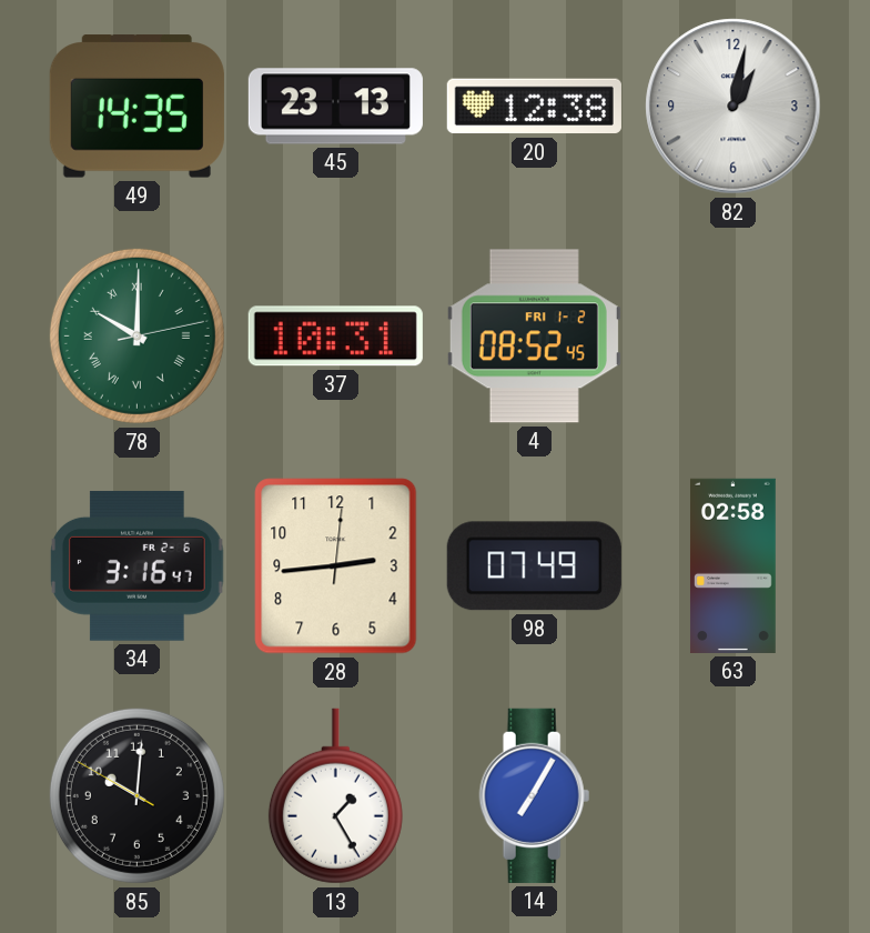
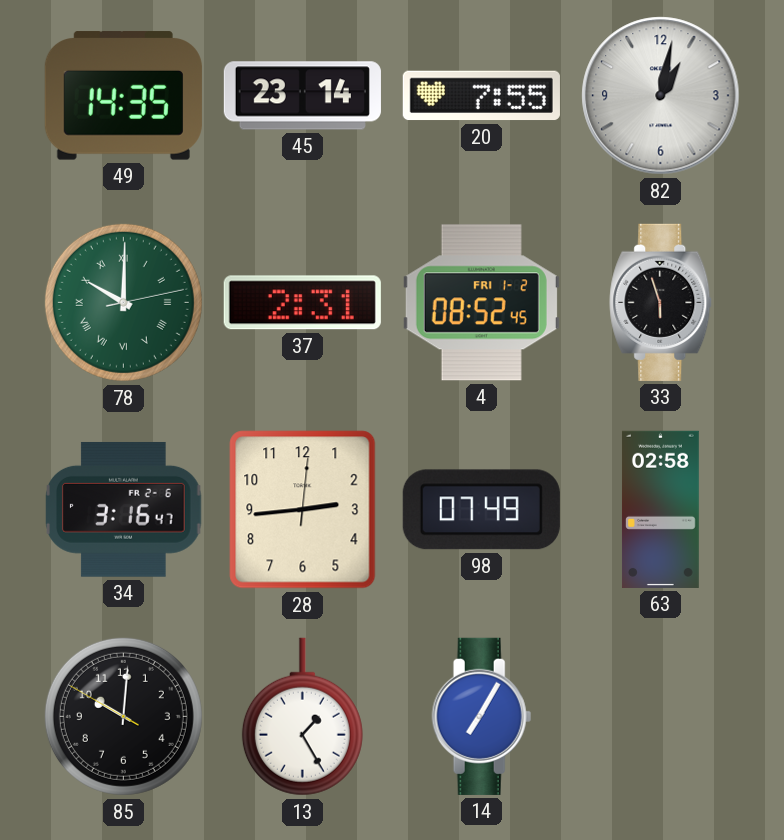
45: 23:13 -> 23:14
20: 12:38 -> 7:55
37: 10:31 -> 2:31
33: none -> 5:57
